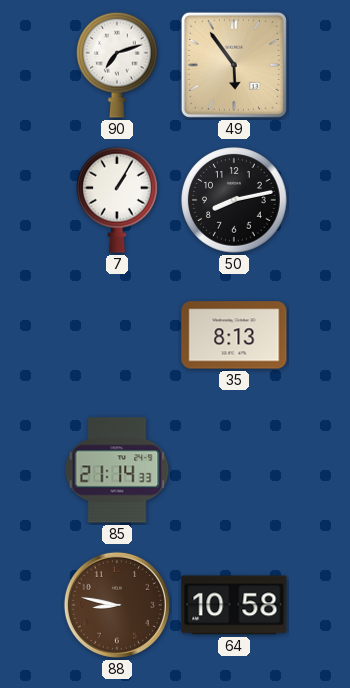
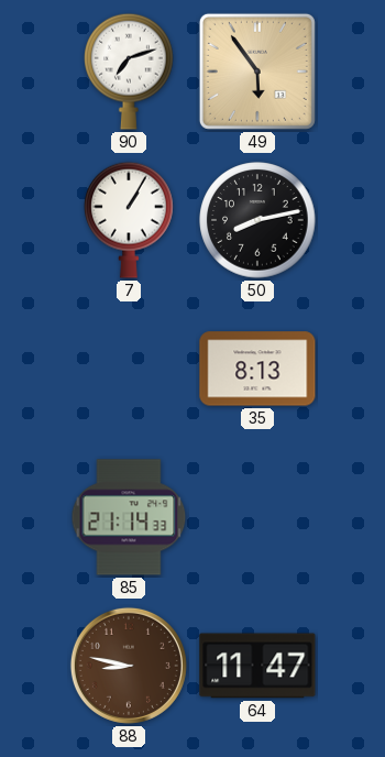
64: 10:58 -> 11:47
